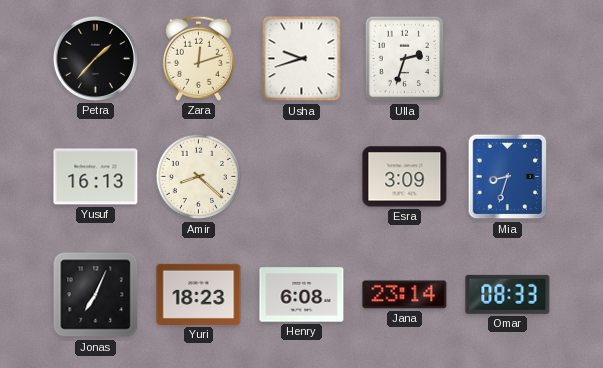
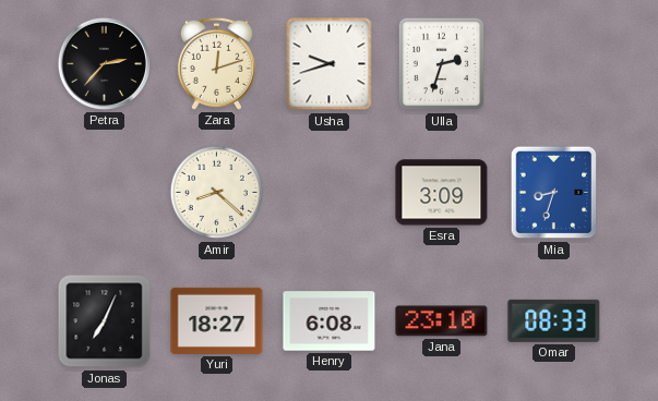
Petra: 1:37 -> 2:37
Yusuf: 16:13 -> none
Yuri: 18:23 -> 18:27
Jana: 23:14 -> 23:10
